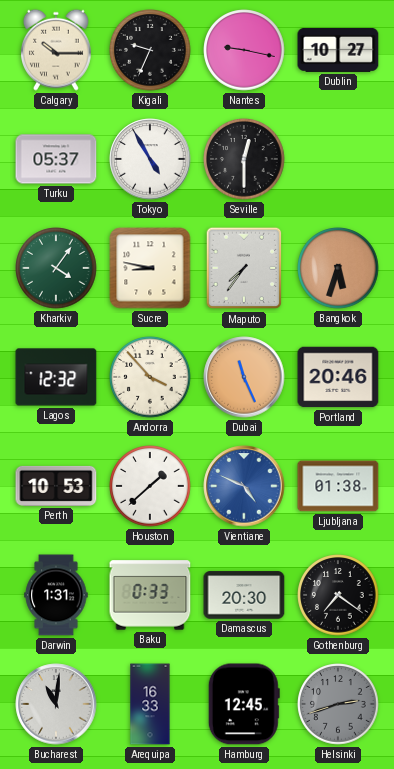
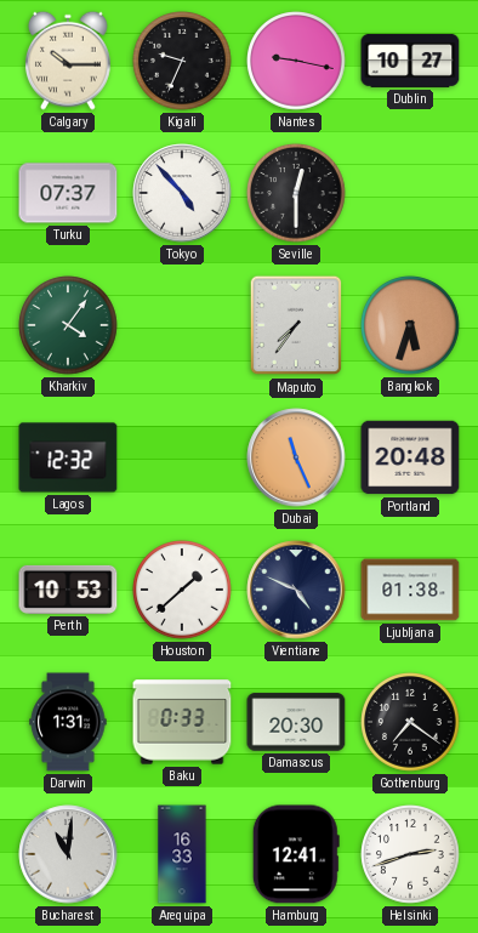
Turku: 05:37 -> 07:37
Tokyo: 4:55 -> 4:53
Sucre: 8:47 -> none
Andorra: 3:53 -> none
Portland: 20:46 -> 20:48
Vientiane dial: blue -> navy
Hamburg: 12:45 -> 12:41
Helsinki dial: grey -> white
